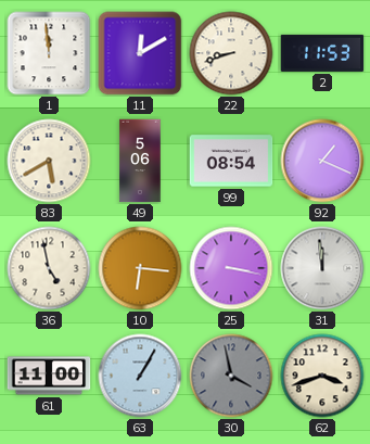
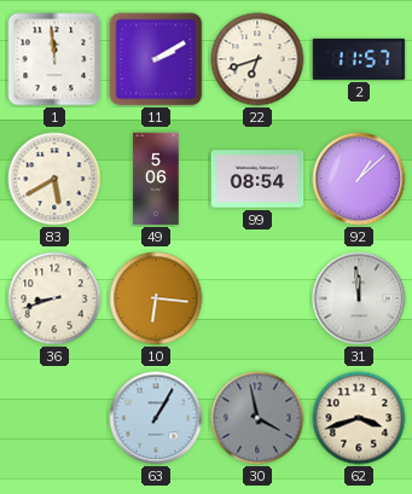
11: 12:10 -> 2:10
22: 8:42 -> 6:42
2: 11:53 -> 11:57
92: 1:19 -> 1:08
36: 4:58 -> 8:42
25: 3:17 -> none
61: 11:00 -> none
